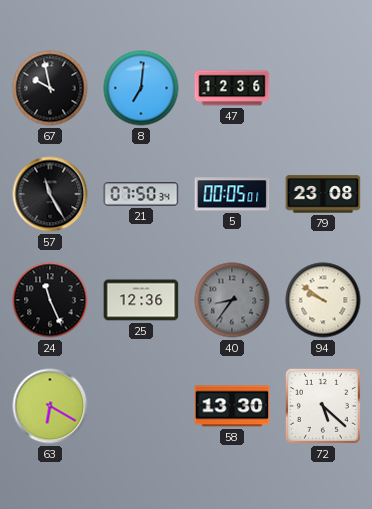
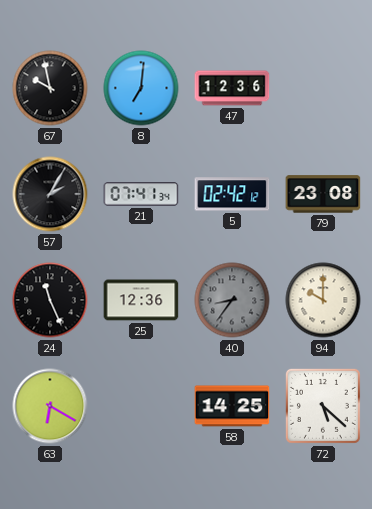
57: 11:25 -> 2:05
21: 07:50 -> 07:41
5: 00:05 -> 02:42
94: 9:51 -> 10:00
58: 13:30 -> 14:25
